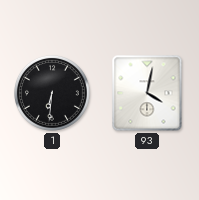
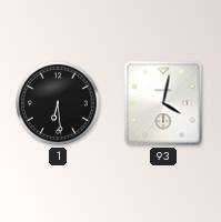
1: 6:31 -> 6:29
